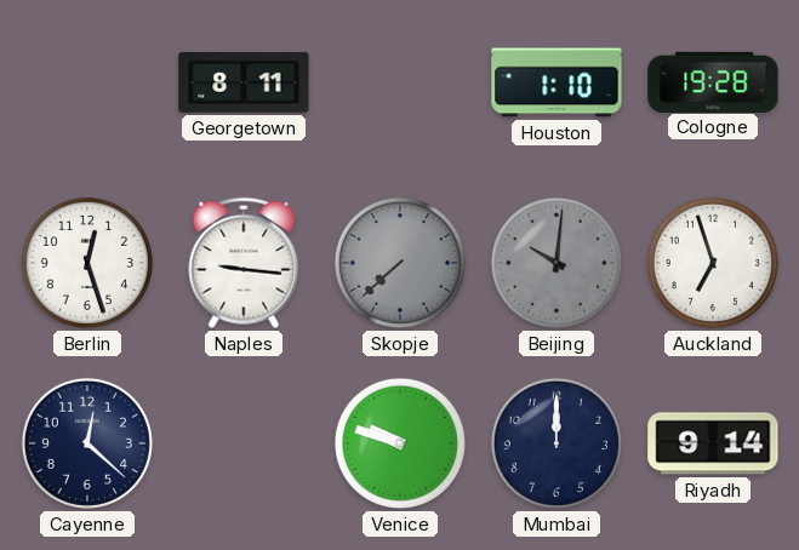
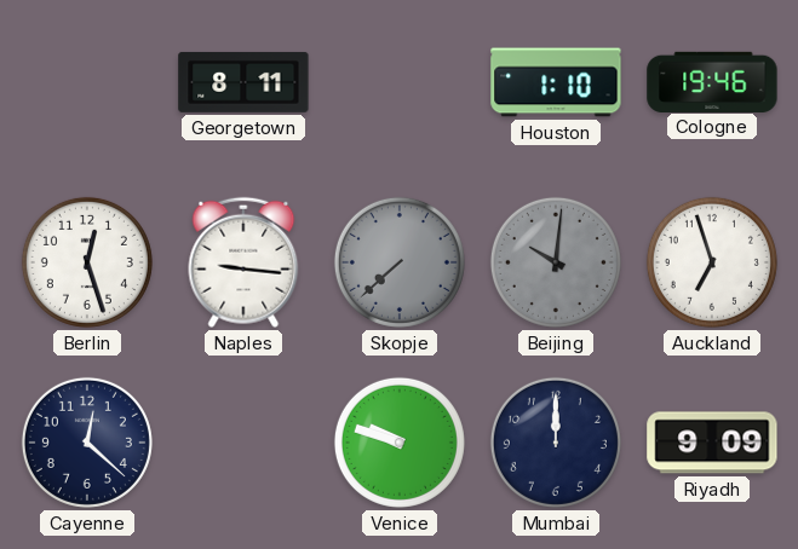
Cologne: 19:28 -> 19:46
Riyadh: 9:14 -> 9:09
